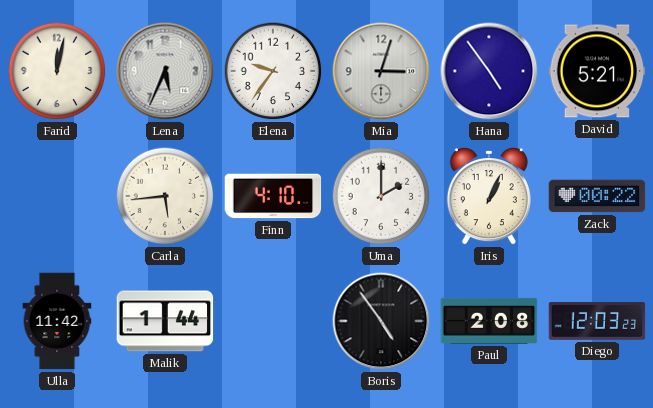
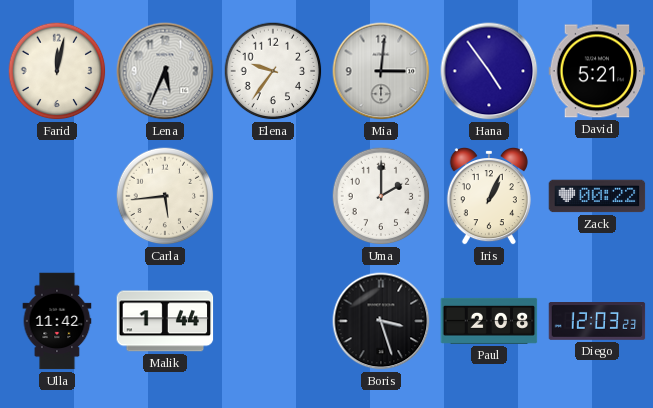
Mia: 3:03 -> 3:01
Finn: 4:10 -> none
Boris: 4:54 -> 3:27
